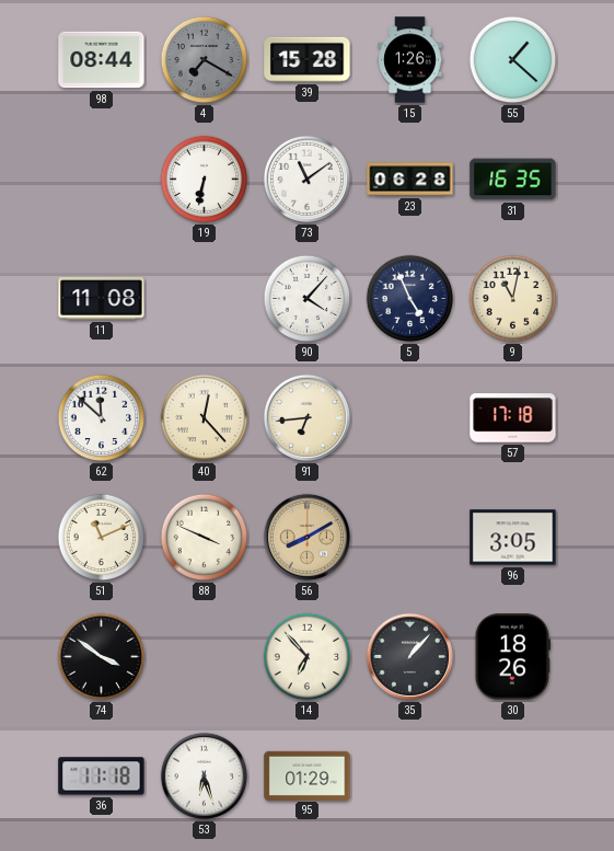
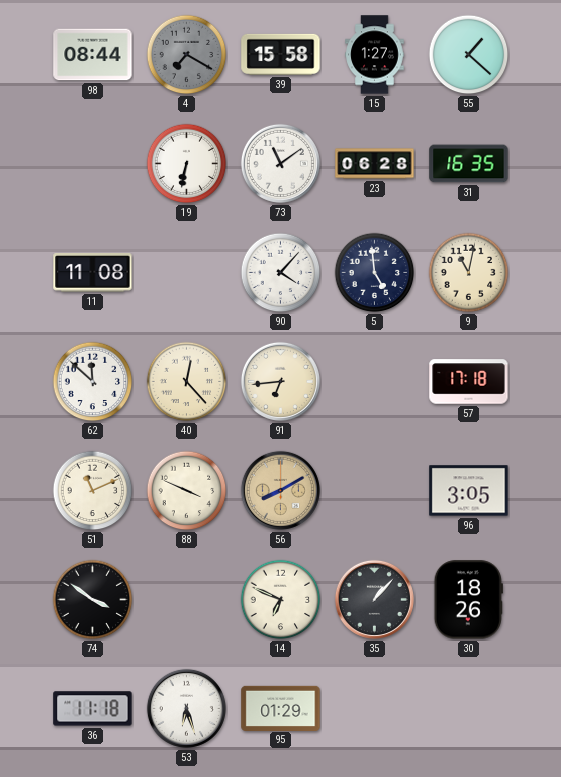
39: 15:28 -> 15:58
15: 1:26 -> 1:27
5: 4:56 -> 4:59
14: 6:53 -> 6:49
